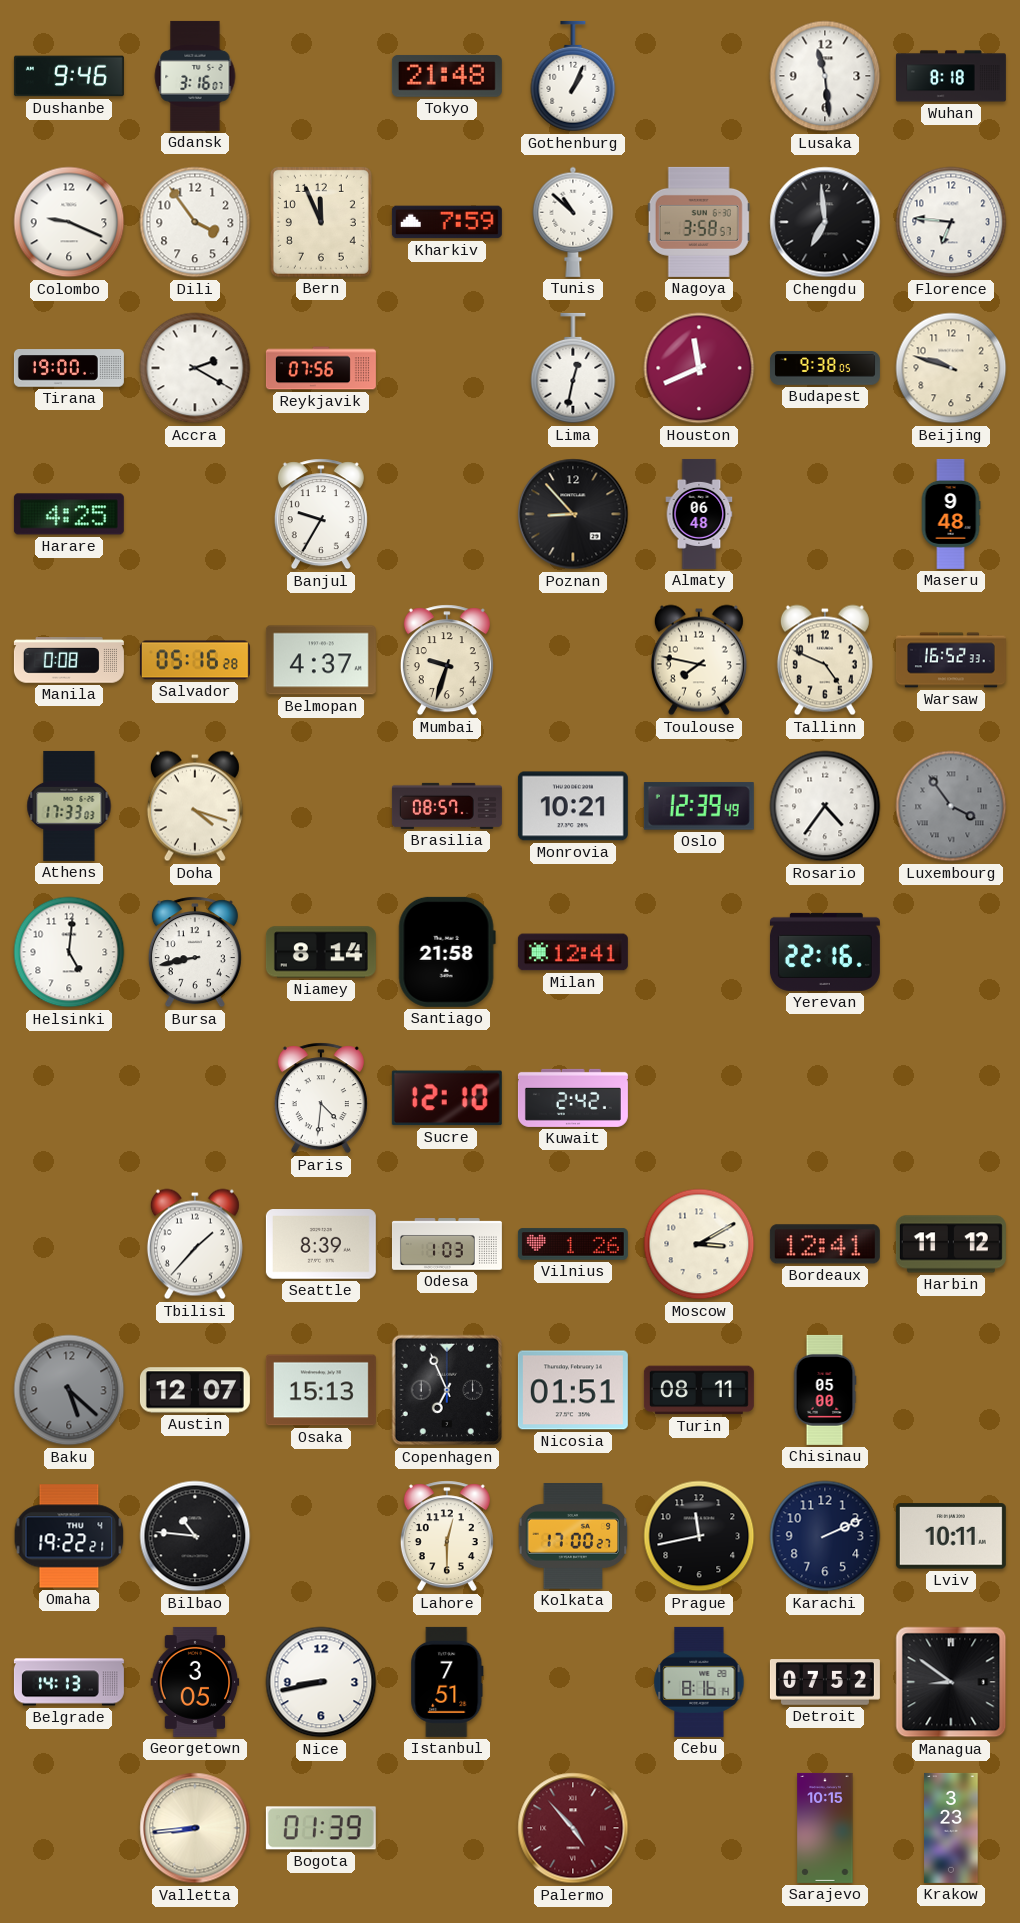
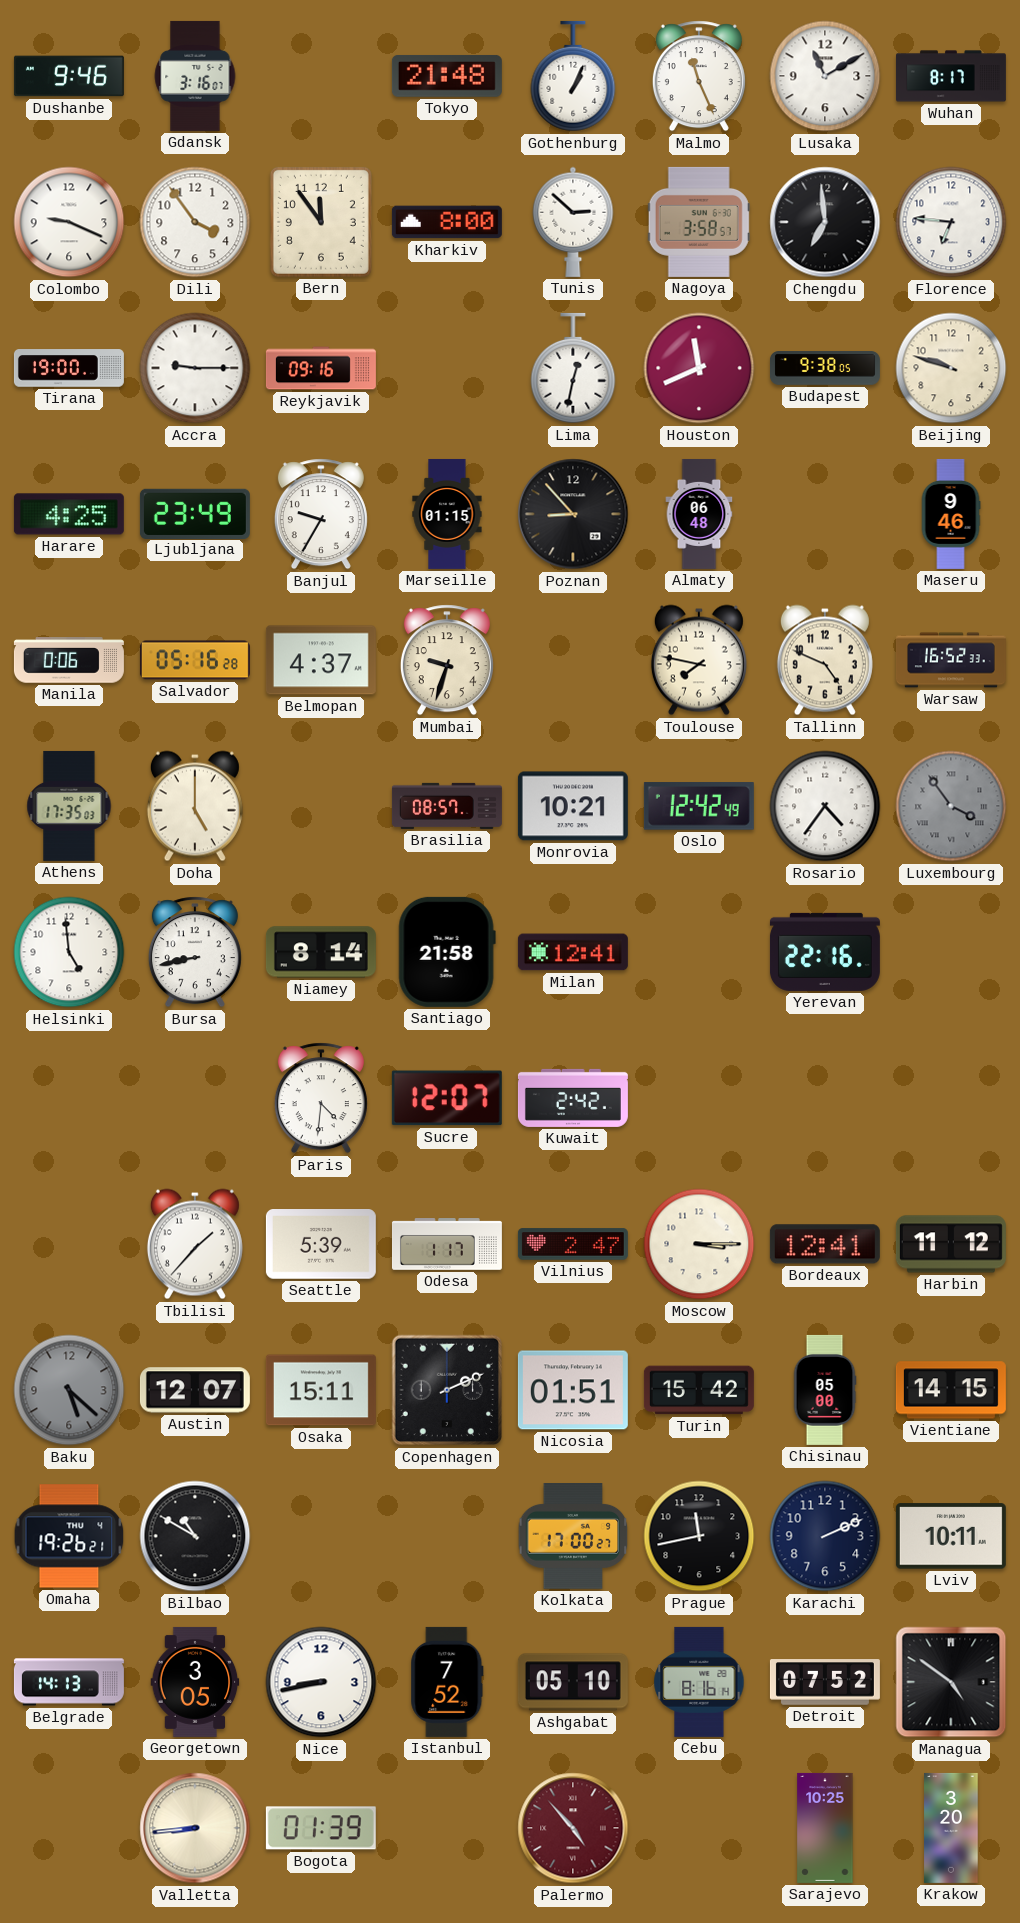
Malmo: none -> 11:26
Lusaka: 11:29 -> 11:10
Wuhan: 8:18 -> 8:17
Bern: 11:56 -> 11:54
Kharkiv: 7:59 -> 8:00
Tunis: 10:52 -> 2:52
Accra: 2:20 -> 9:15
Reykjavik: 07:56 -> 09:16
Ljubljana: none -> 23:49
Marseille: none -> 01:15
Maseru: 9:48 -> 9:46
Manila: 0:08 -> 0:06
Athens: 17:33 -> 17:35
Doha: 4:18 -> 5:00
Oslo: 12:39 -> 12:42
Helsinki: 5:01 -> 4:59
Sucre: 12:10 -> 12:07
Seattle: 8:39 -> 5:39
Odesa: 1:03 -> 1:17
Vilnius: 1:26 -> 2:47
Moscow: 3:10 -> 3:15
Osaka: 15:13 -> 15:11
Copenhagen: 6:56 -> 2:11
Turin: 08:11 -> 15:42
Vientiane: none -> 14:15
Omaha: 19:22 -> 19:26
Bilbao: 10:46 -> 10:50
Lahore: 12:30 -> none
Istanbul: 7:51 -> 7:52
Ashgabat: none -> 05:10
Managua: 8:51 -> 4:51
Sarajevo: 10:15 -> 10:25
Krakow: 3:23 -> 3:20
